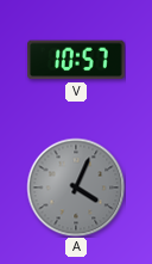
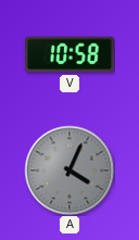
V: 10:57 -> 10:58
